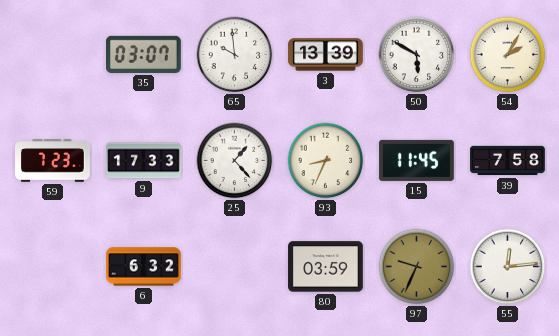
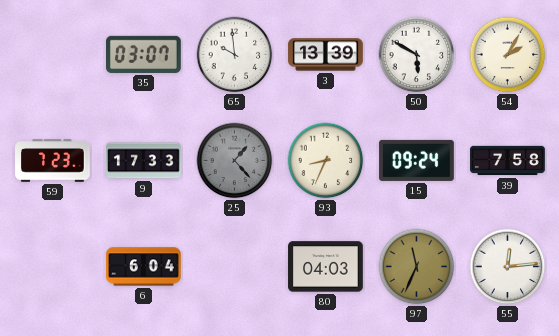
25 dial: white -> grey
15: 11:45 -> 09:24
6: 6:32 -> 6:04
80: 03:59 -> 04:03
97: 9:34 -> 11:34
